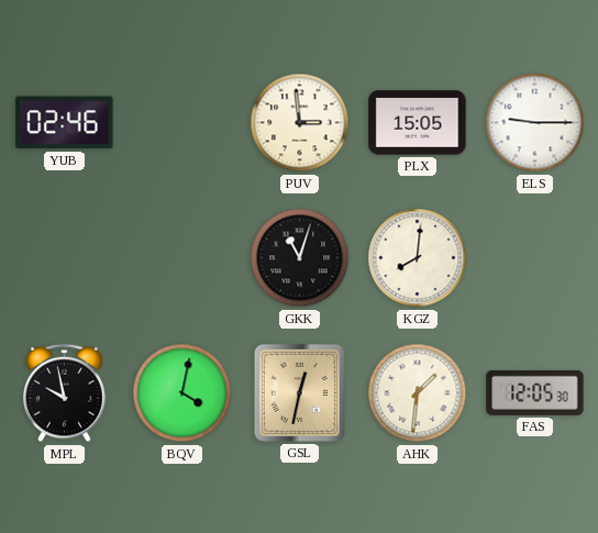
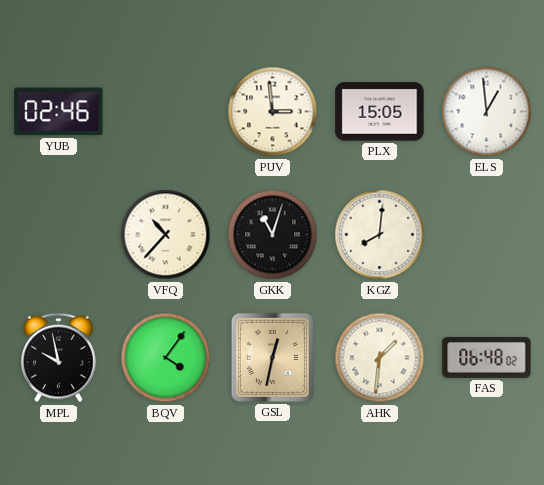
ELS: 9:15 -> 12:59
VFQ: none -> 10:37
BQV: 4:02 -> 4:06
FAS: 12:05 -> 06:48
